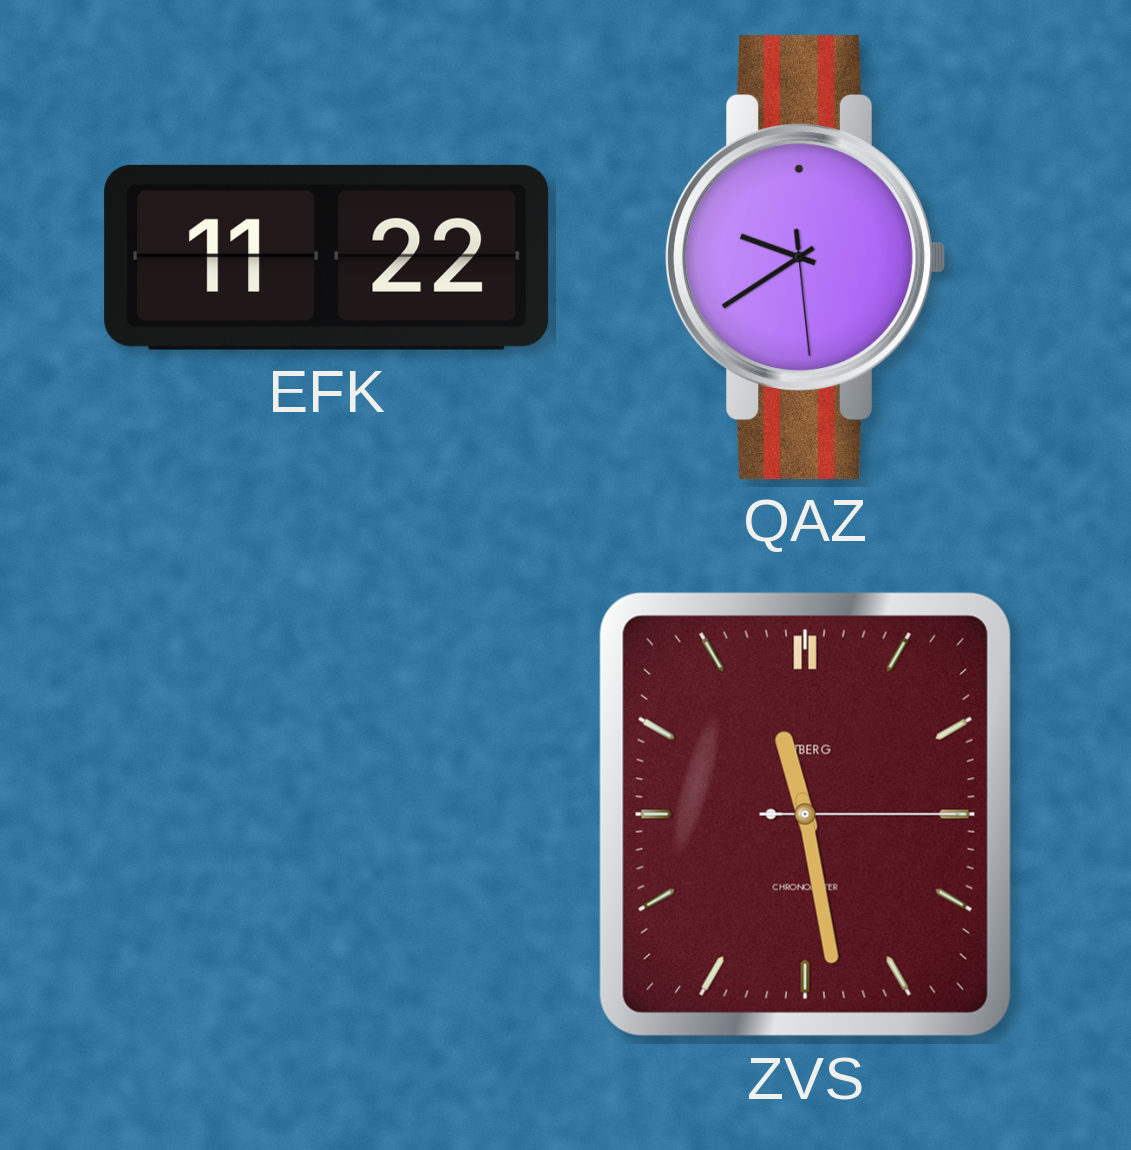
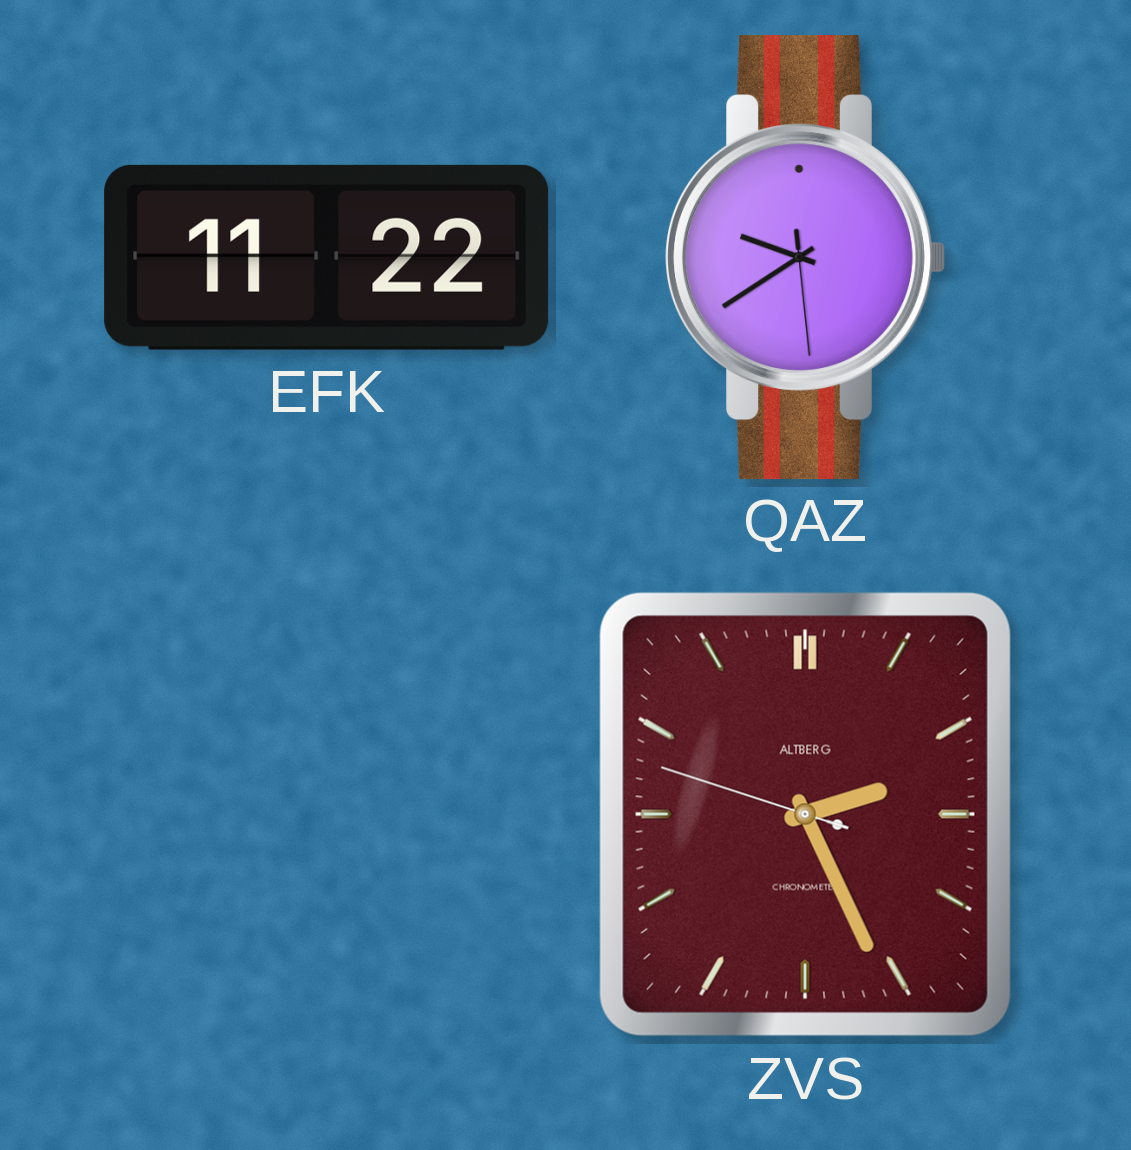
ZVS: 11:28 -> 2:25
